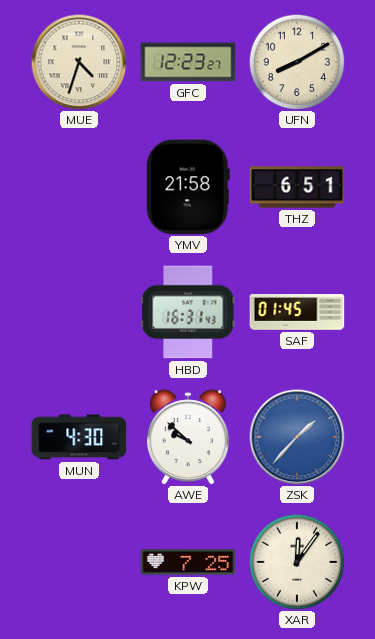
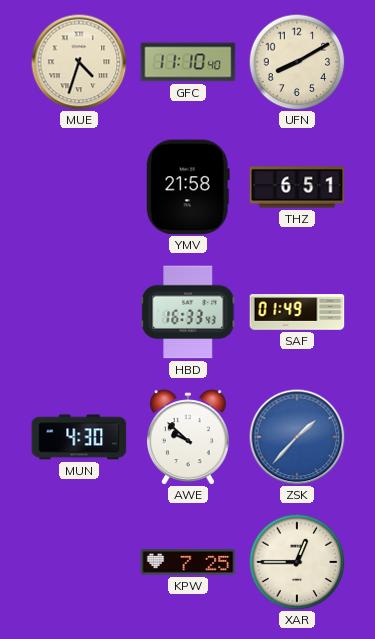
GFC: 12:23 -> 11:10
HBD: 16:31 -> 16:33
SAF: 01:45 -> 01:49
XAR: 12:06 -> 12:45
